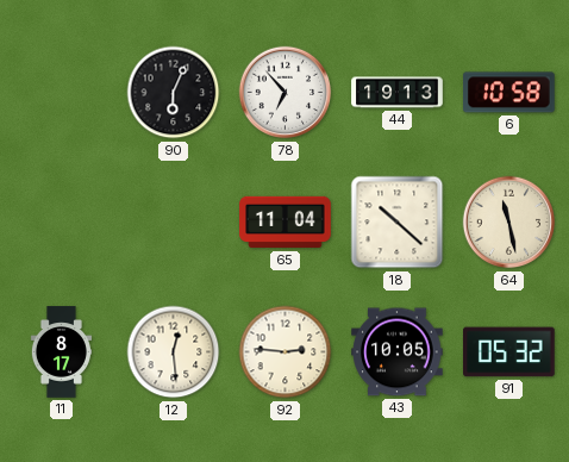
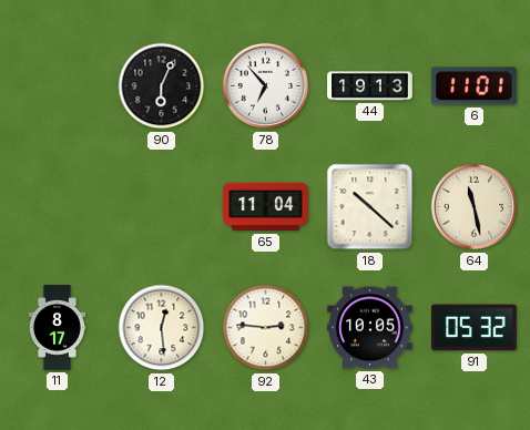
6: 10:58 -> 11:01
